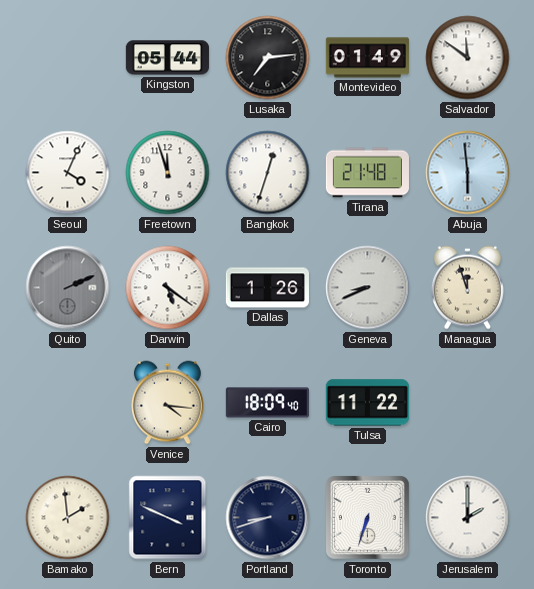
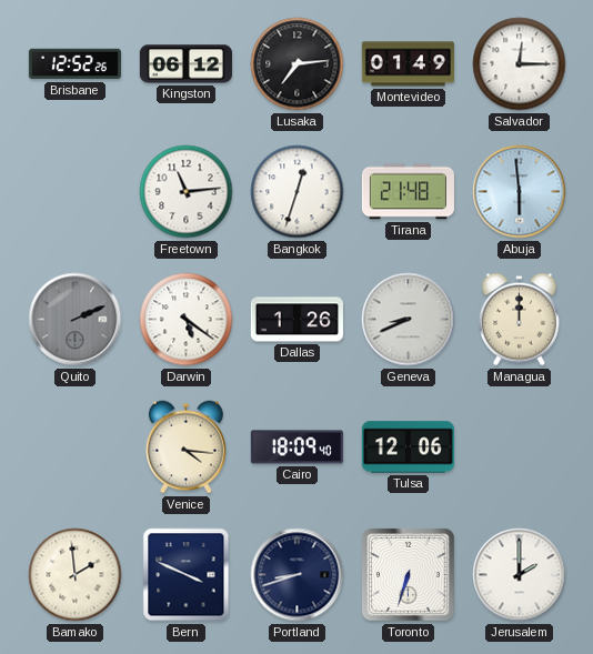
Brisbane: none -> 12:52
Kingston: 05:44 -> 06:12
Salvador: 11:51 -> 12:15
Seoul: 4:04 -> none
Freetown: 11:57 -> 11:14
Managua: 11:57 -> 12:00
Tulsa: 11:22 -> 12:06
